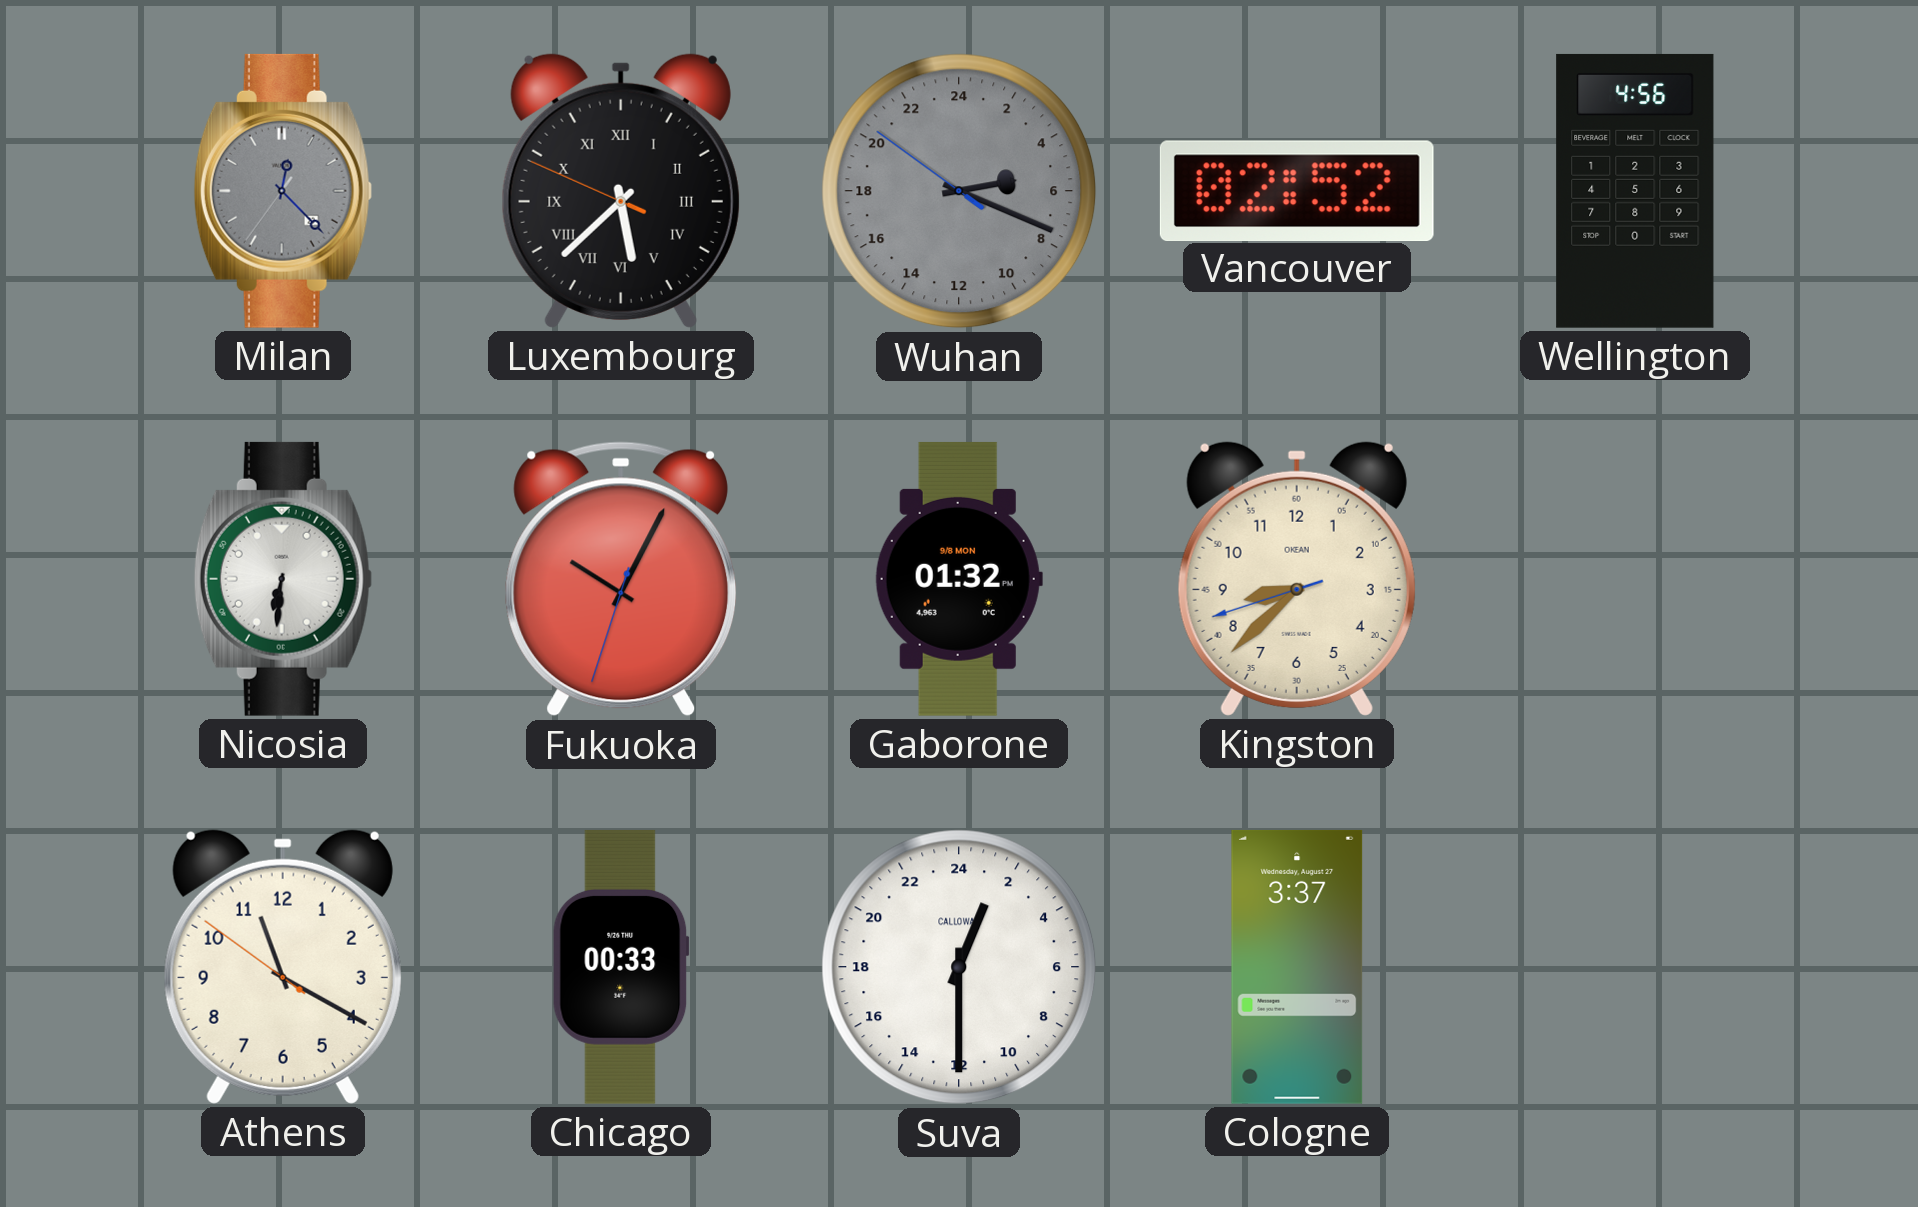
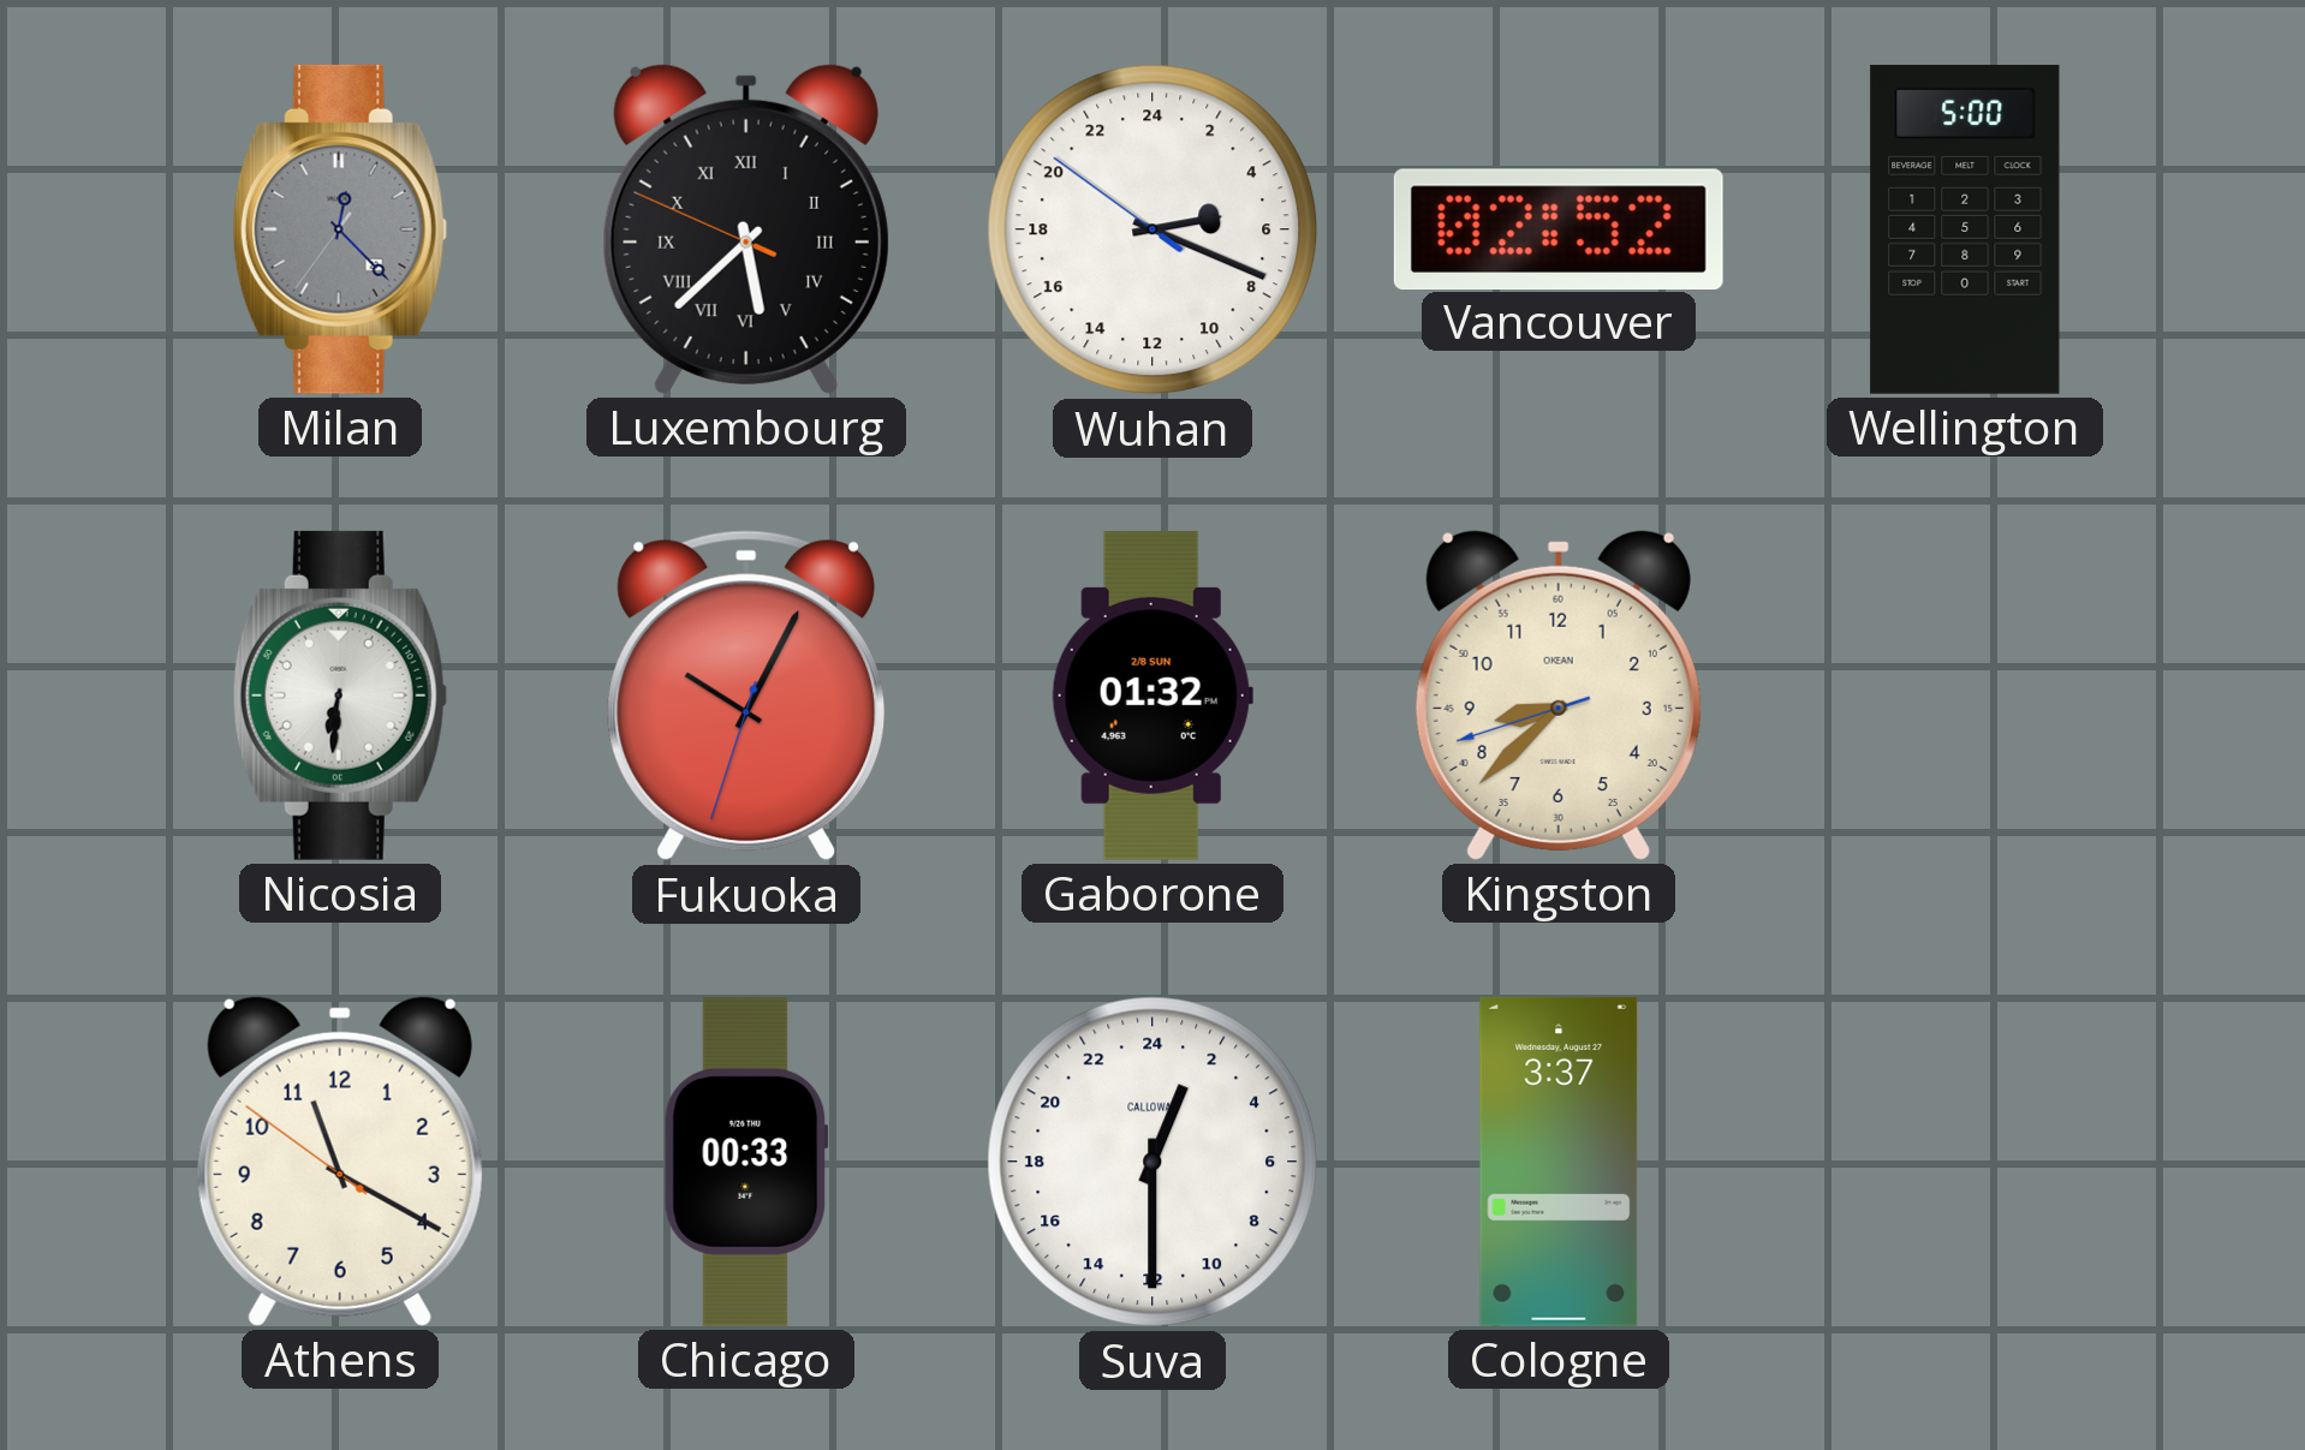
Wuhan dial: grey -> white
Wellington: 4:56 -> 5:00
Gaborone date: 9/8 MON -> 2/8 SUN
